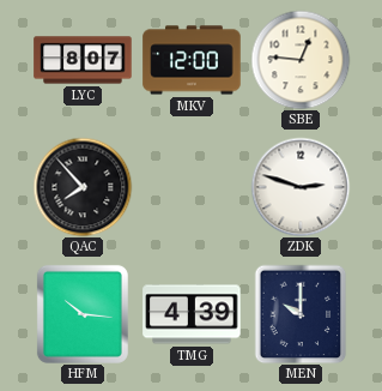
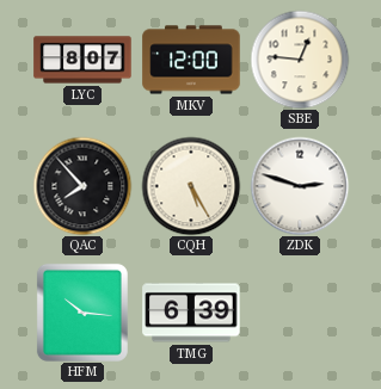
CQH: none -> 5:25
TMG: 4:39 -> 6:39
MEN: 10:00 -> none
